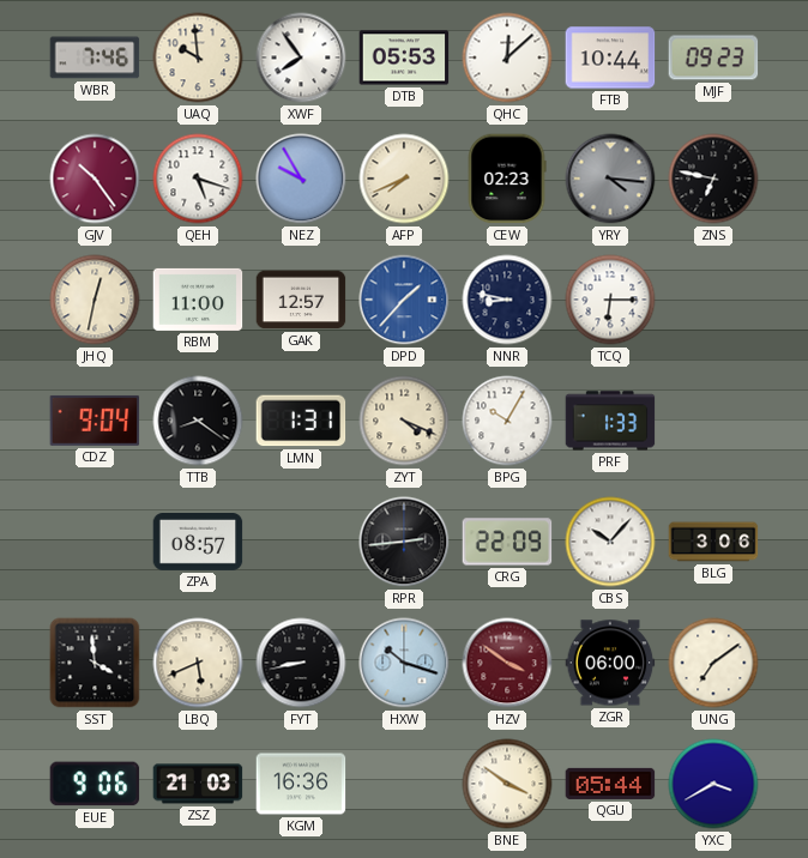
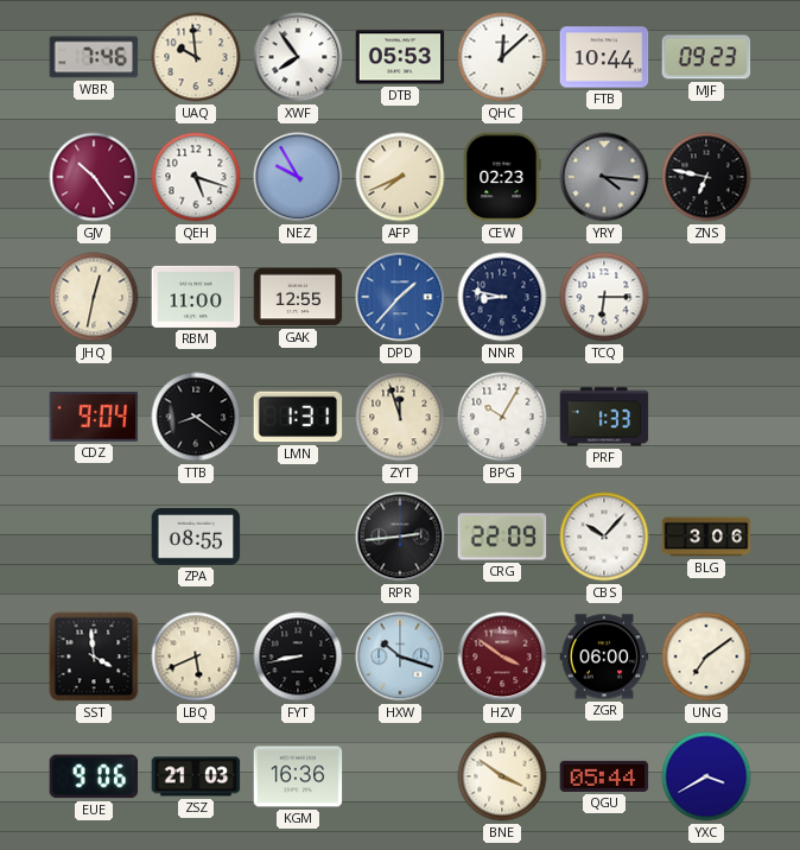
GAK: 12:57 -> 12:55
ZYT: 4:19 -> 11:57
ZPA: 08:57 -> 08:55
